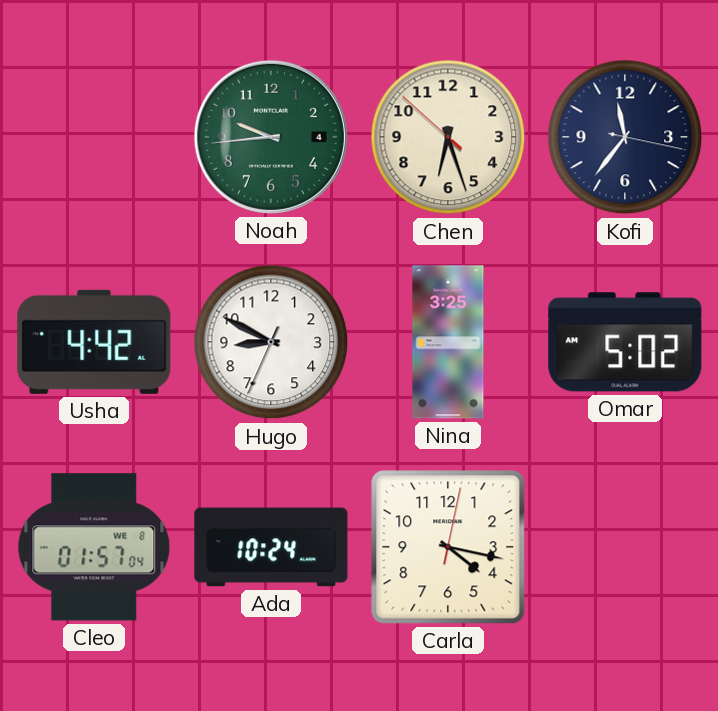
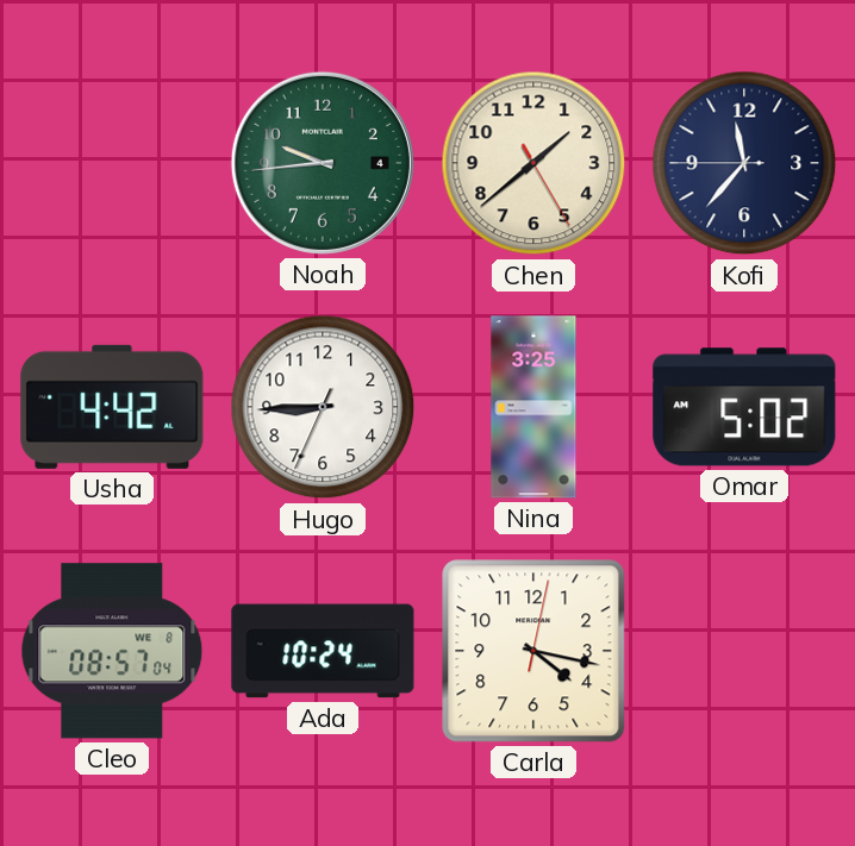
Chen: 6:26 -> 1:38
Kofi: 11:36:17 -> 11:36:45
Hugo: 8:49 -> 8:44
Cleo: 01:57 -> 08:57
